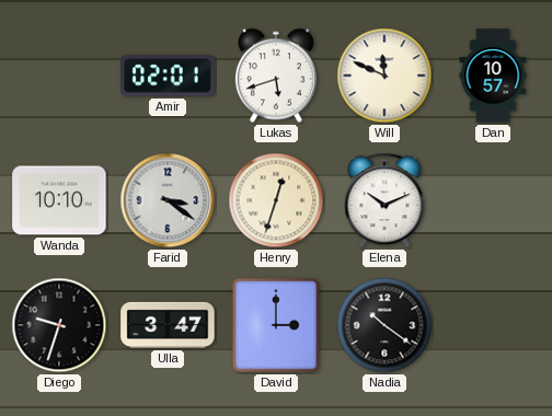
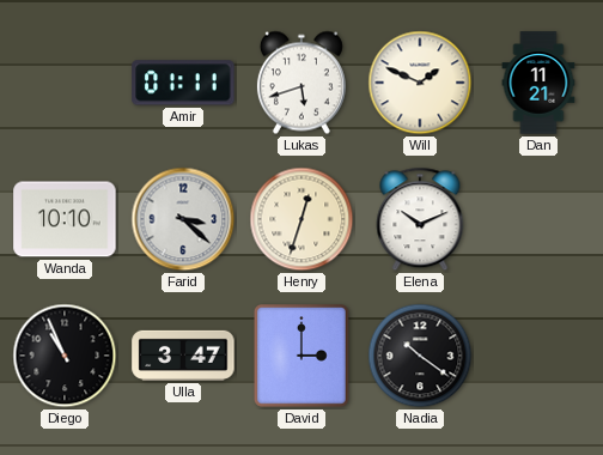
Amir: 02:01 -> 01:11
Will: 11:49 -> 1:49
Dan: 10:57 -> 11:21
Farid: 3:21 -> 3:22
Diego: 9:33 -> 10:56
